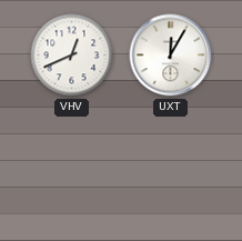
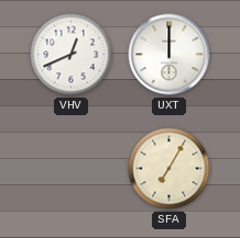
UXT: 12:05 -> 12:00
SFA: none -> 7:05
